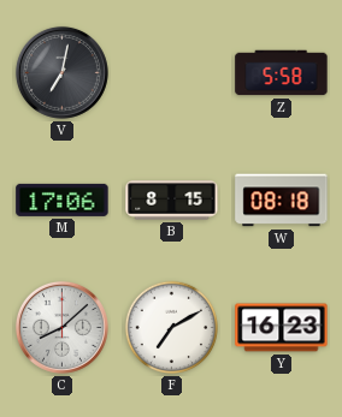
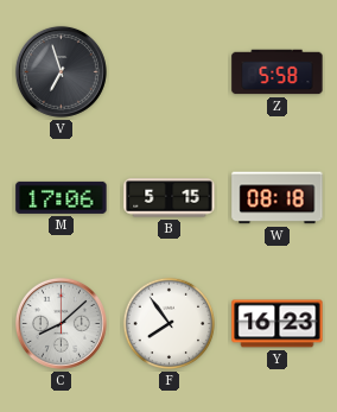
V: 7:02 -> 6:57
B: 8:15 -> 5:15
F: 7:10 -> 7:54
